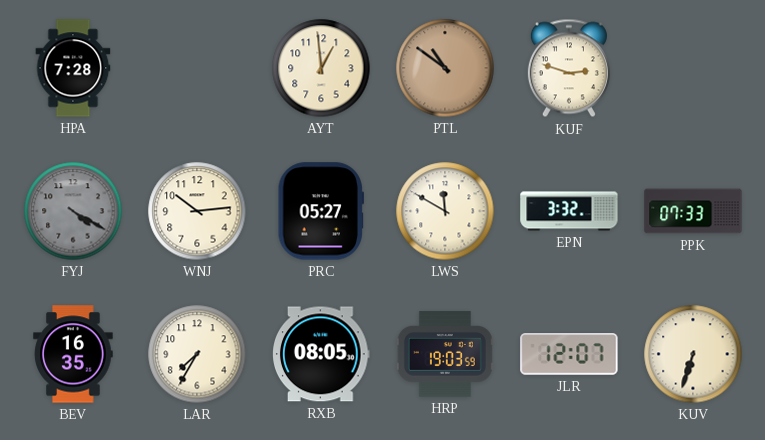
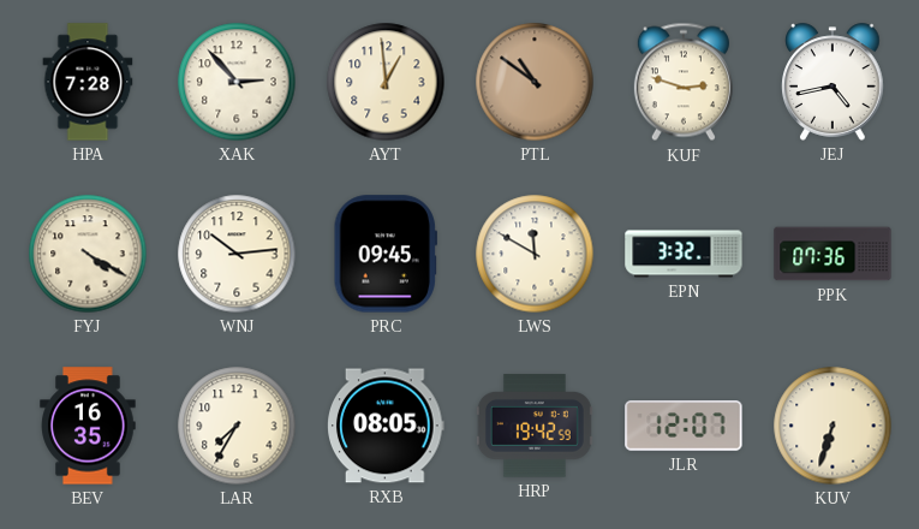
XAK: none -> 2:53
JEJ: none -> 4:43
FYJ dial: grey -> cream
PRC: 05:27 -> 09:45
PPK: 07:33 -> 07:36
HRP: 19:03 -> 19:42
